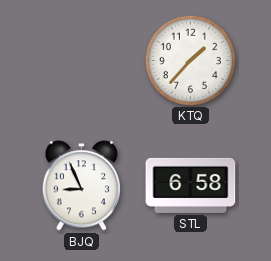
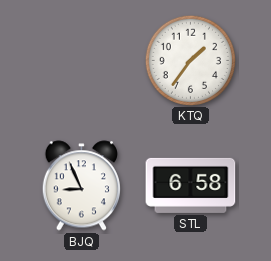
KTQ: 1:37 -> 1:36
